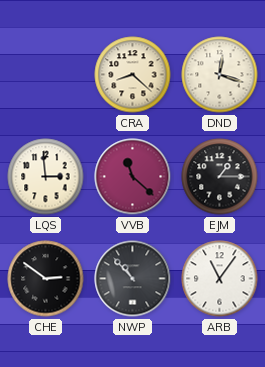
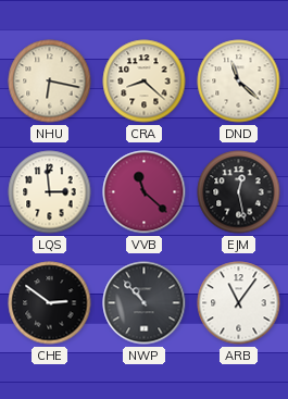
NHU: none -> 6:17
DND: 12:18 -> 11:22
EJM: 1:15 -> 12:28
